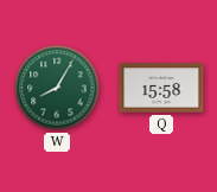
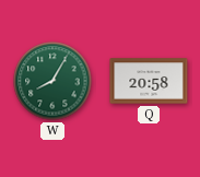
Q: 15:58 -> 20:58
